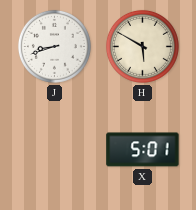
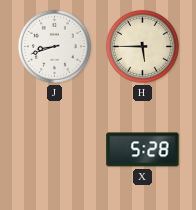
H: 5:50 -> 5:45
X: 5:01 -> 5:28
